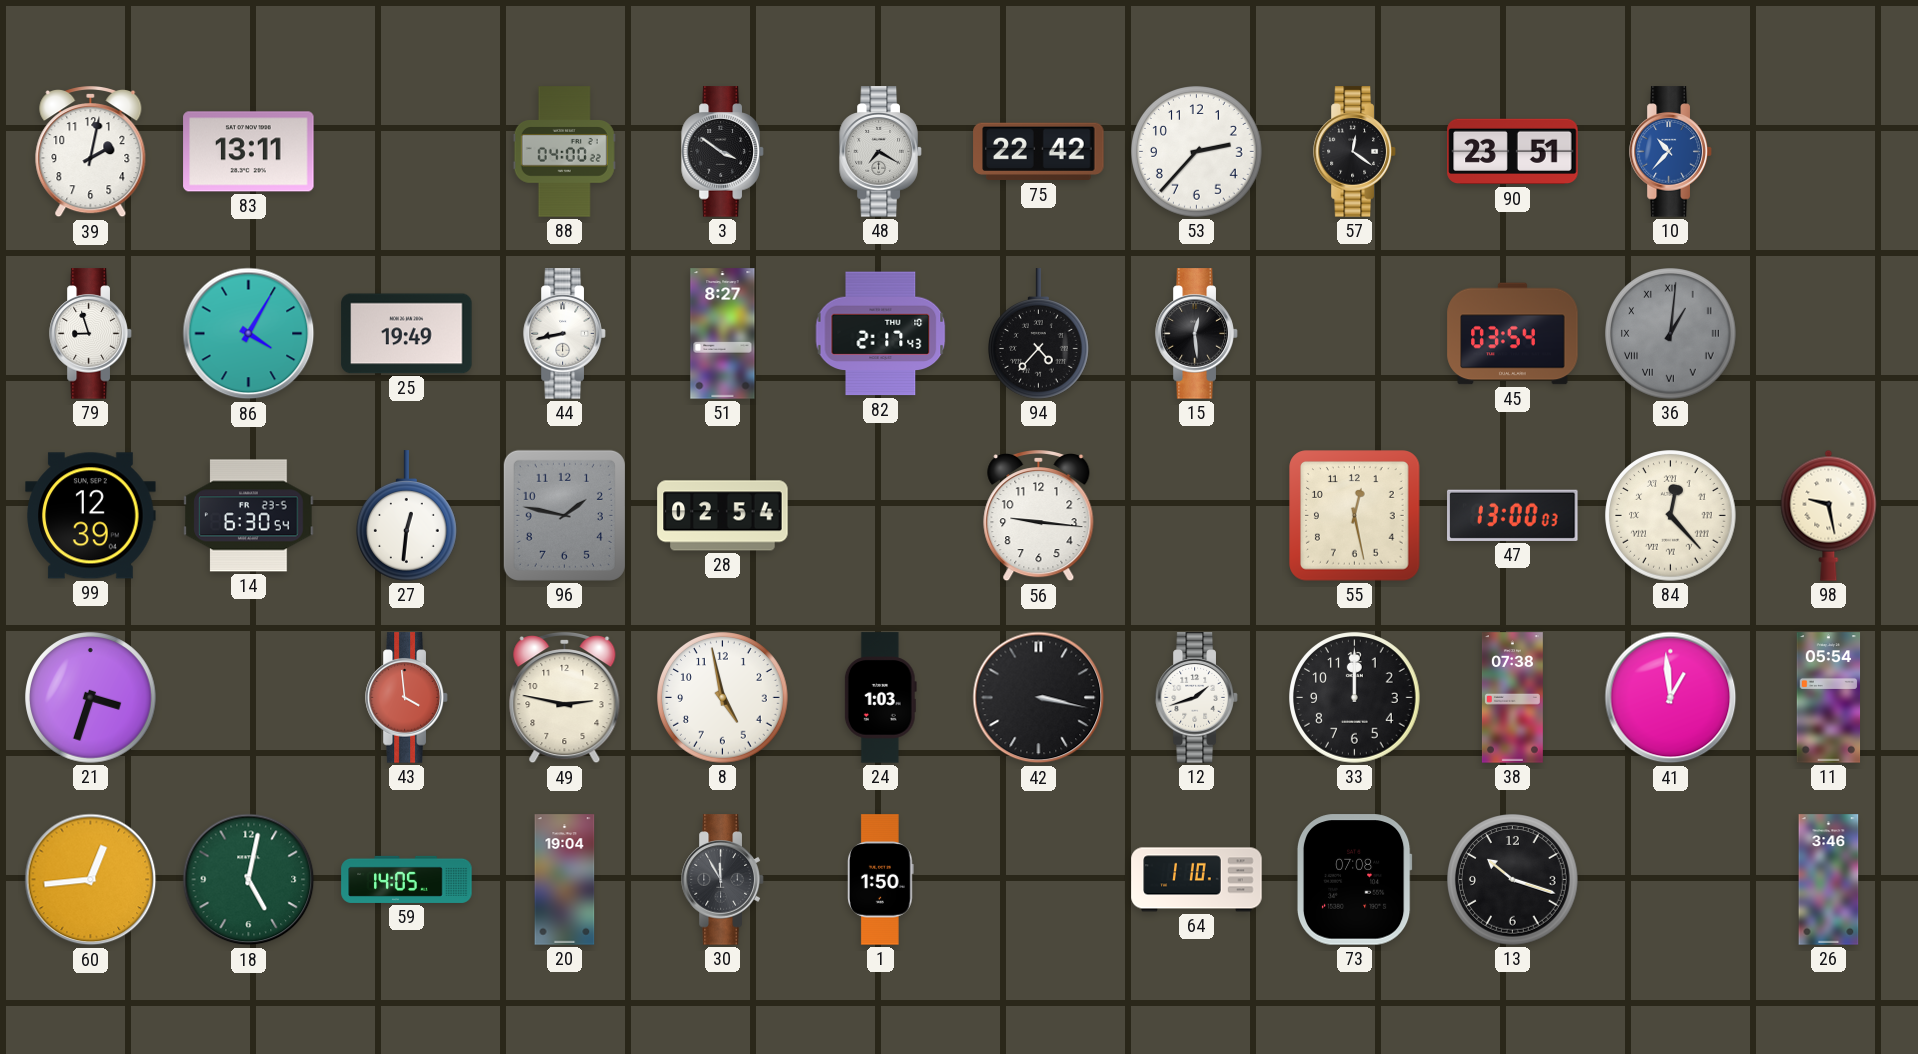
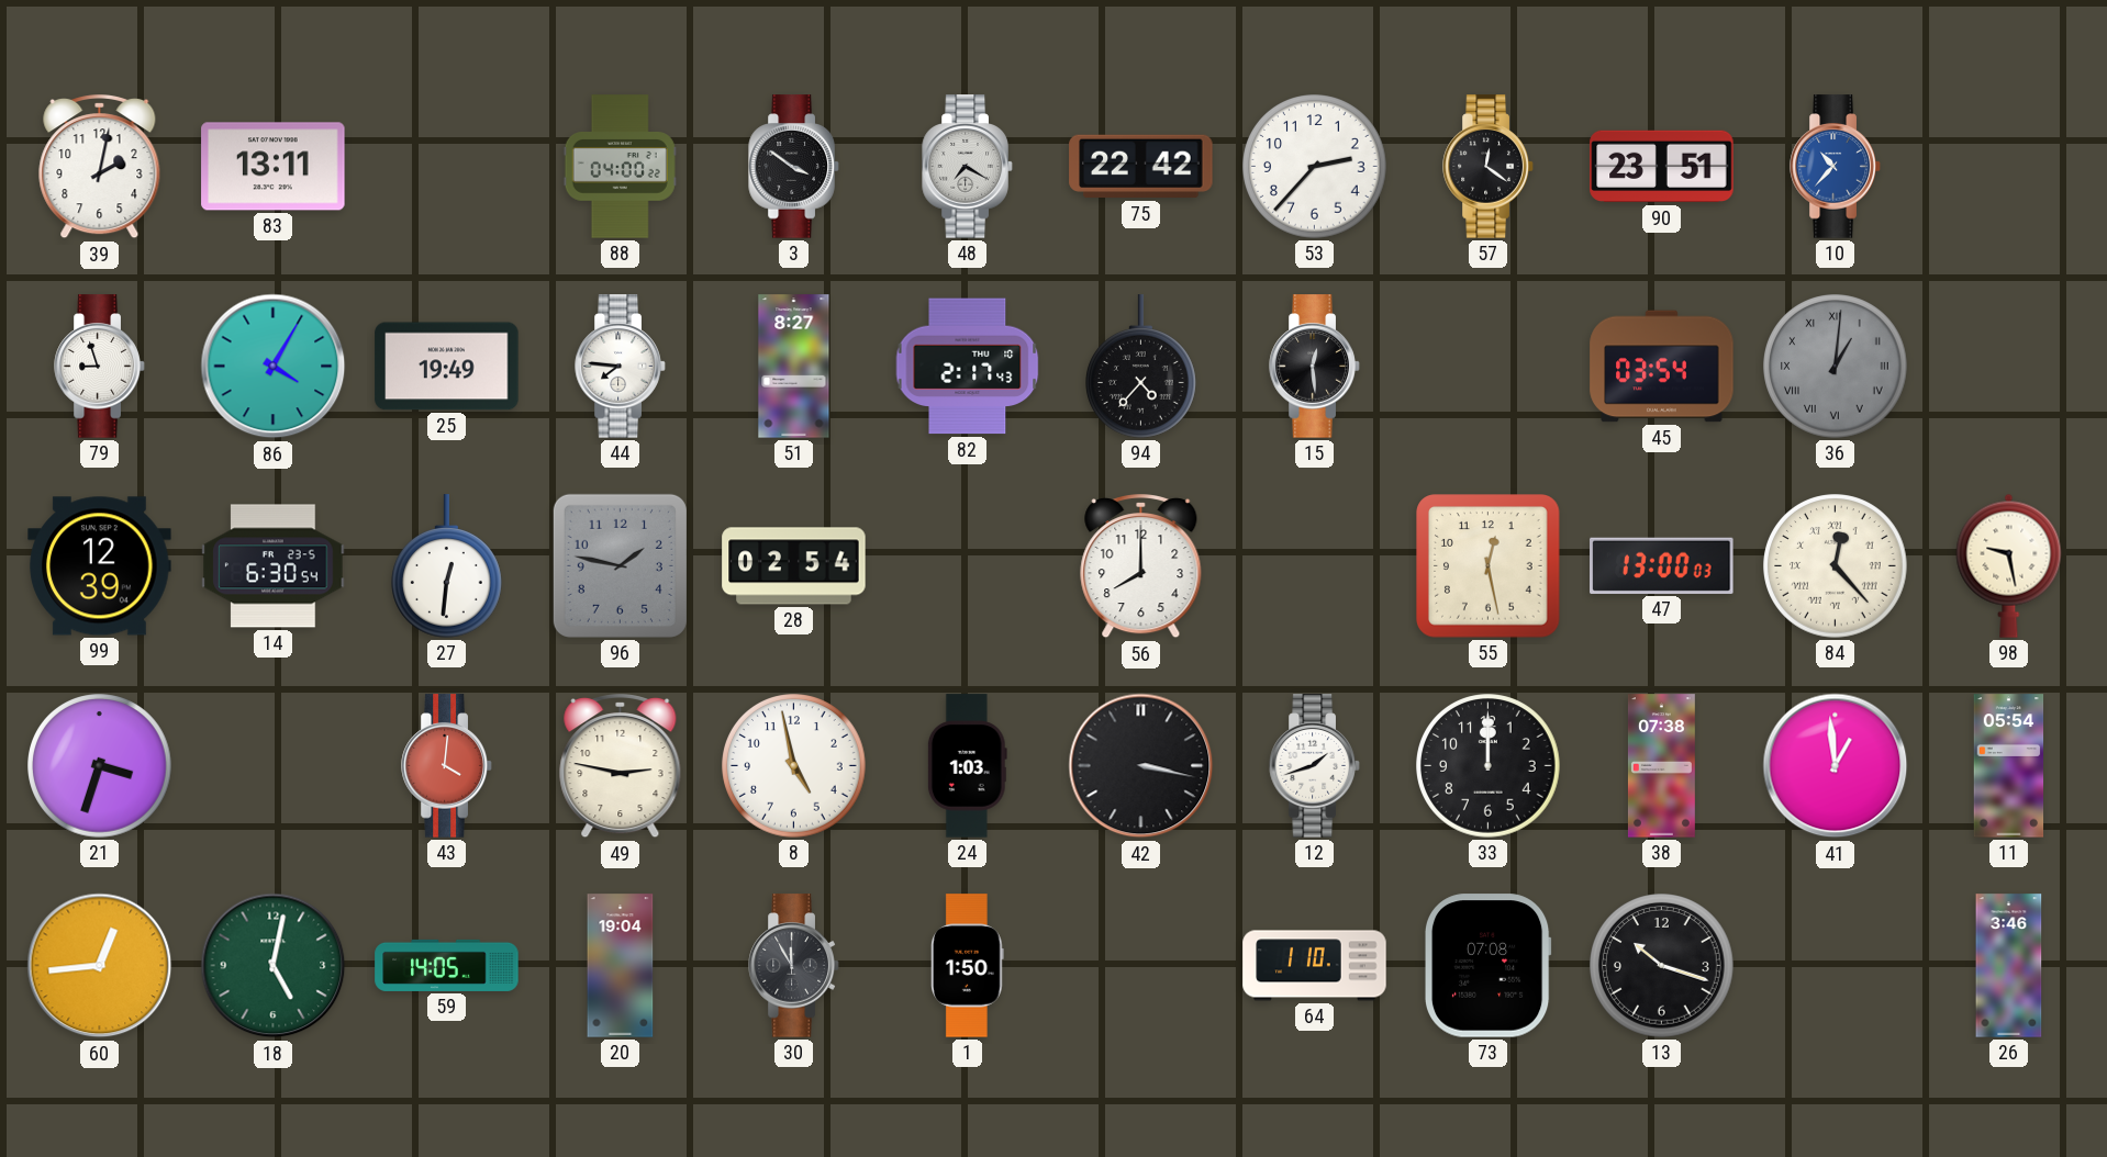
44: 8:43 -> 7:46
56: 9:16 -> 8:00
43: 3:59 -> 4:01
